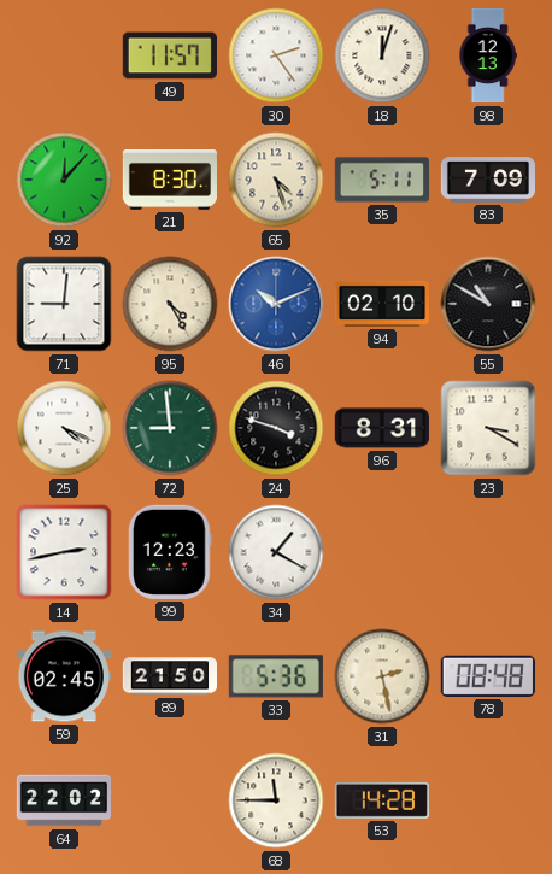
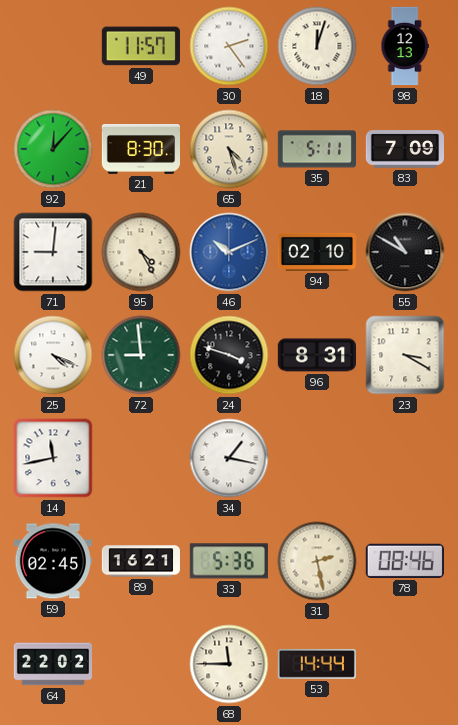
14: 2:43 -> 11:43
99: 12:23 -> none
34: 1:20 -> 1:17
89: 21:50 -> 16:21
78: 08:48 -> 08:46
53: 14:28 -> 14:44
